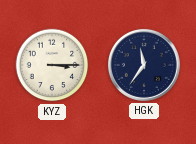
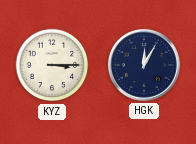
HGK: 11:36 -> 12:05
